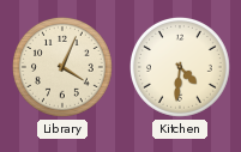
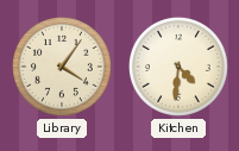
Library: 4:04 -> 4:06
